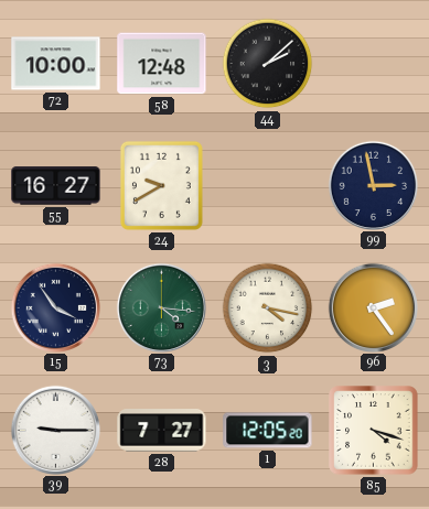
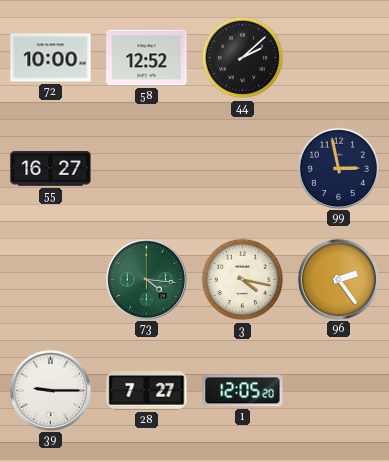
58: 12:48 -> 12:52
24: 9:40 -> none
15: 3:54 -> none
85: 4:18 -> none
